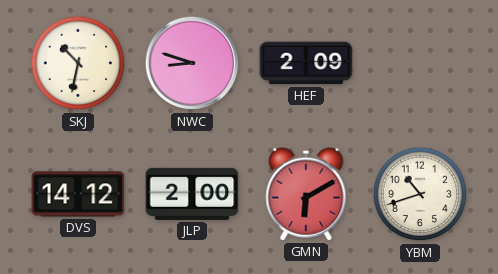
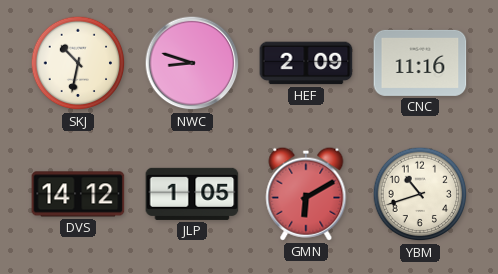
CNC: none -> 11:16
JLP: 2:00 -> 1:05
